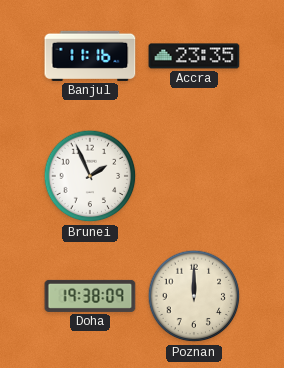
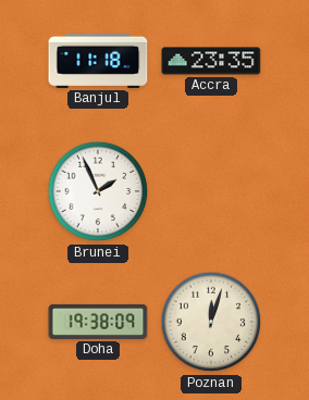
Banjul: 11:16 -> 11:18
Poznan: 12:00 -> 12:03
